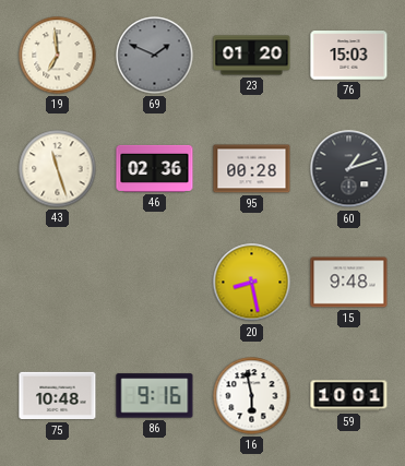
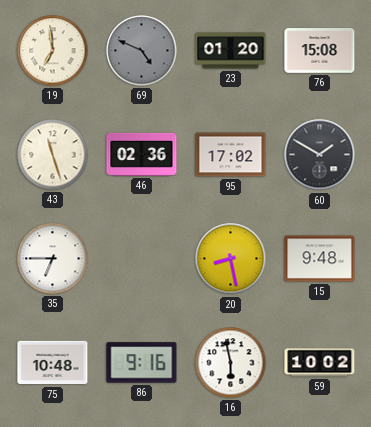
69: 1:49 -> 4:49
76: 15:03 -> 15:08
95: 00:28 -> 17:02
60: 1:12 -> 1:50
35: none -> 6:45
59: 10:01 -> 10:02
